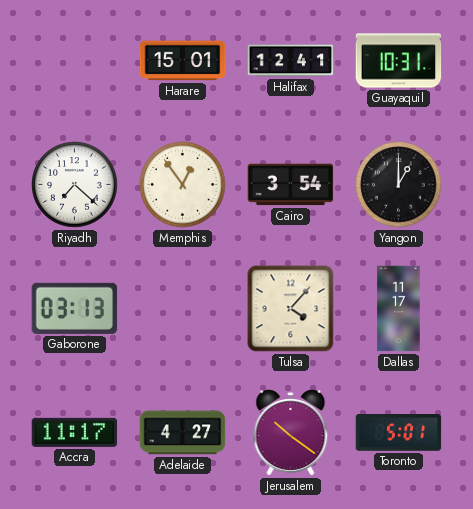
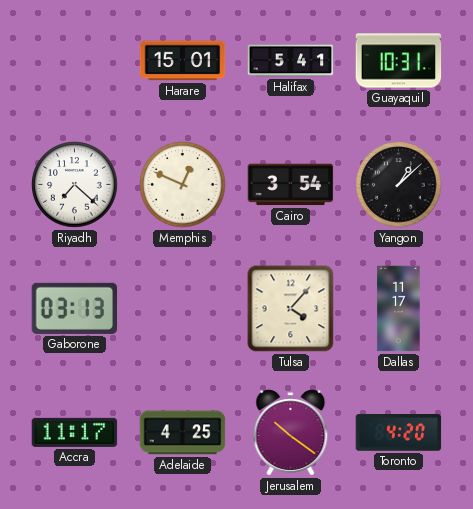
Halifax: 12:41 -> 5:41
Memphis: 12:54 -> 12:49
Yangon: 1:00 -> 1:08
Adelaide: 4:27 -> 4:25
Toronto: 5:01 -> 4:20
